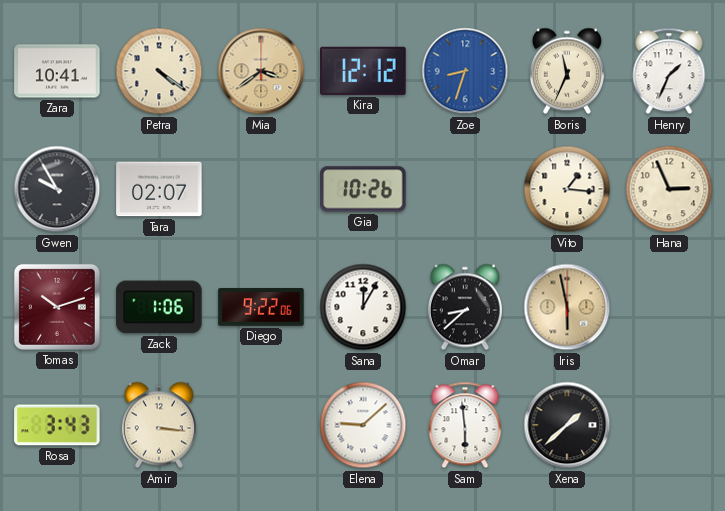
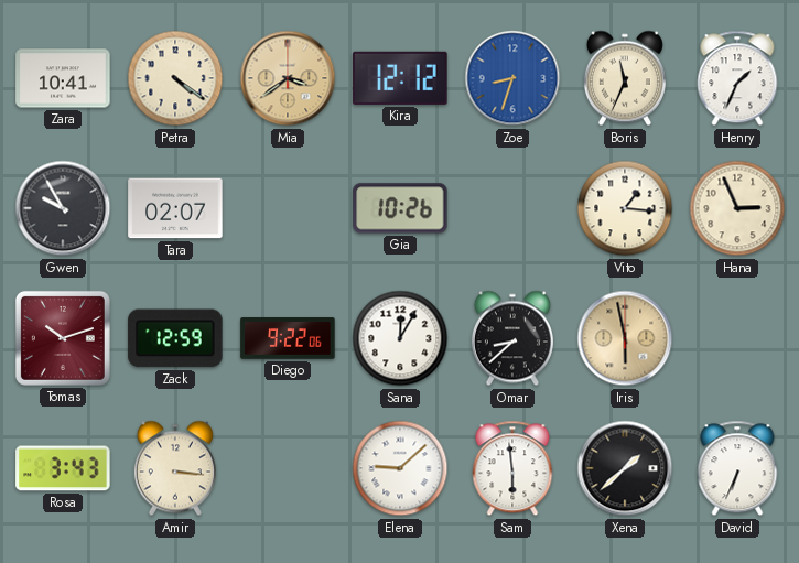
Zack: 1:06 -> 12:59
David: none -> 6:34
